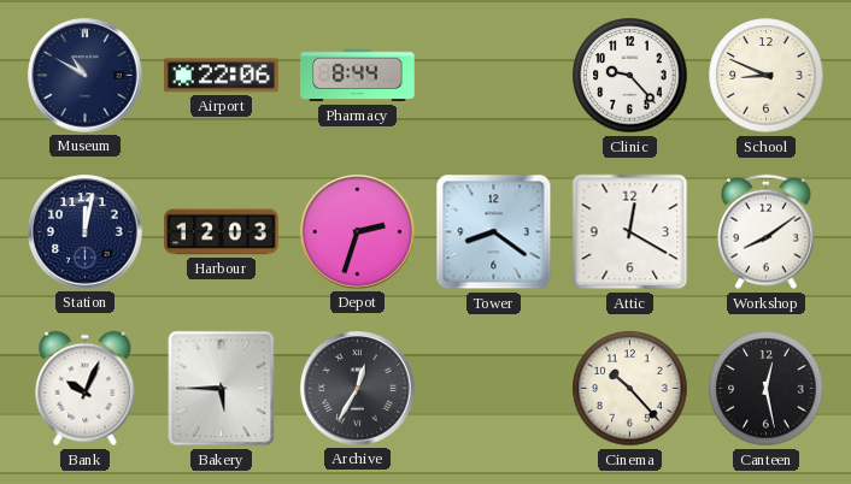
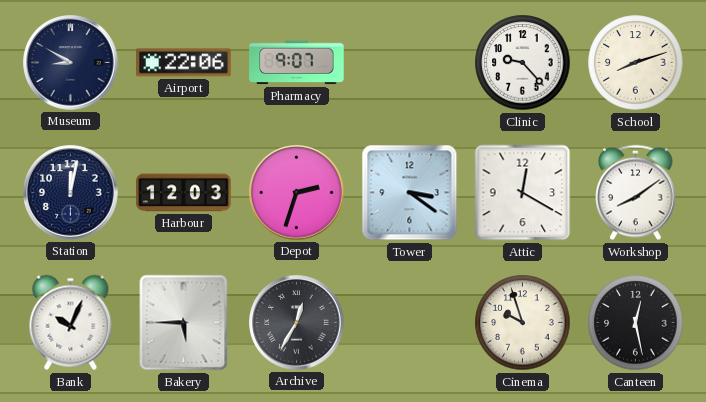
Museum: 10:50 -> 8:50
Pharmacy: 8:44 -> 9:07
School: 8:49 -> 8:12
Tower: 8:21 -> 3:21
Cinema: 10:23 -> 9:57
